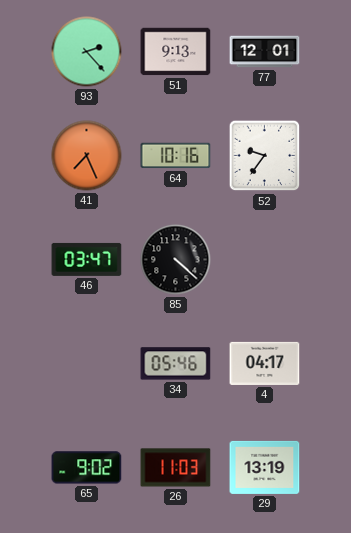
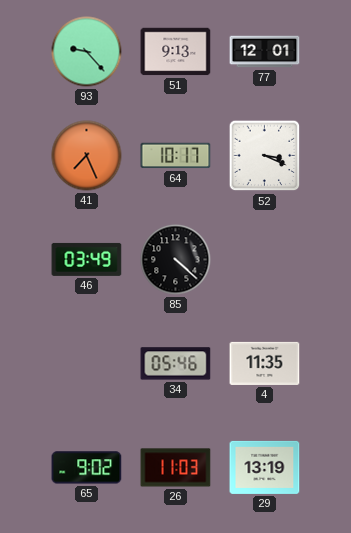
93: 2:23 -> 9:23
64: 10:16 -> 10:17
52: 9:36 -> 3:19
46: 03:47 -> 03:49
4: 04:17 -> 11:35
